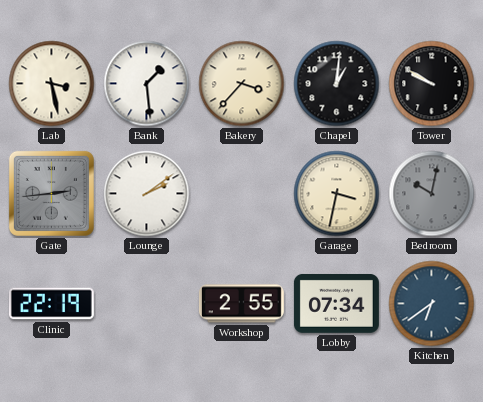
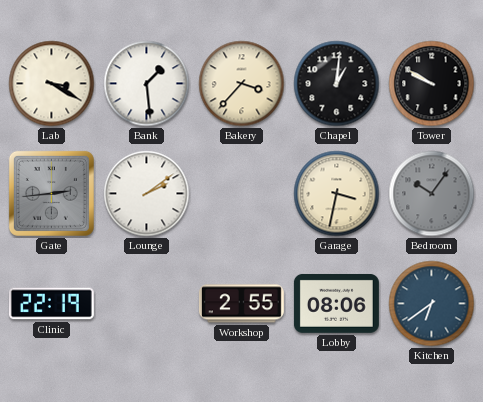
Lab: 3:28 -> 3:20
Bedroom: 10:02 -> 10:06
Lobby: 07:34 -> 08:06
